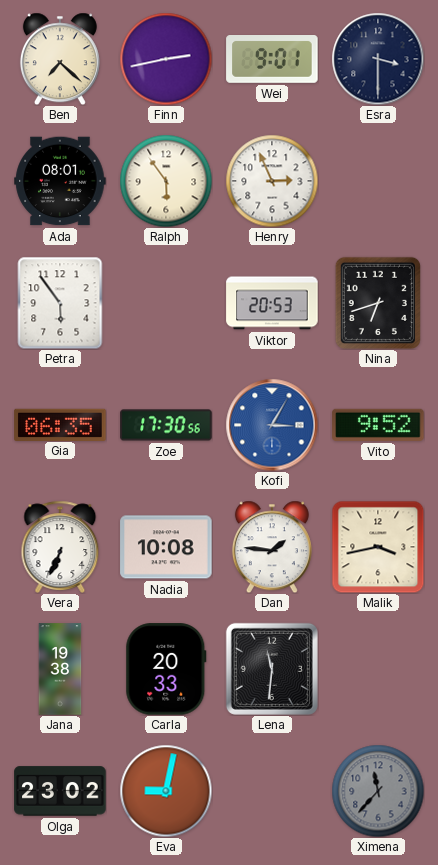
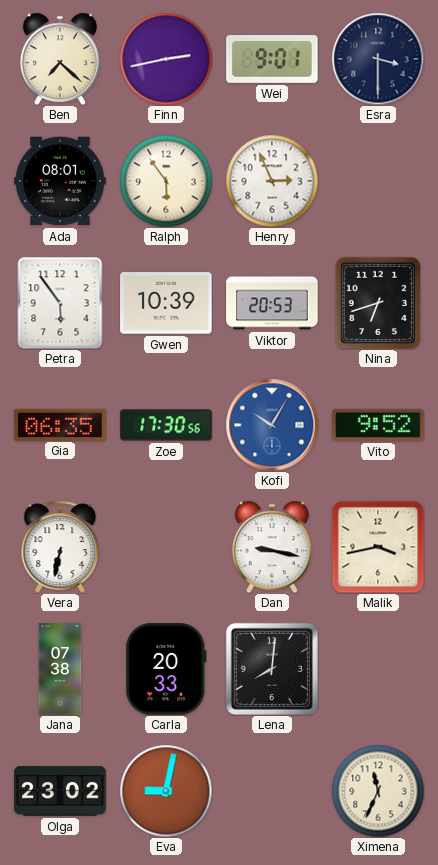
Gwen: none -> 10:39
Kofi: 3:05 -> 10:05
Vera: 6:34 -> 6:32
Nadia: 10:08 -> none
Dan: 1:46 -> 9:17
Jana: 19:38 -> 07:38
Lena: 11:31 -> 8:01
Ximena: 11:37 -> 11:34
Ximena dial: grey -> cream
